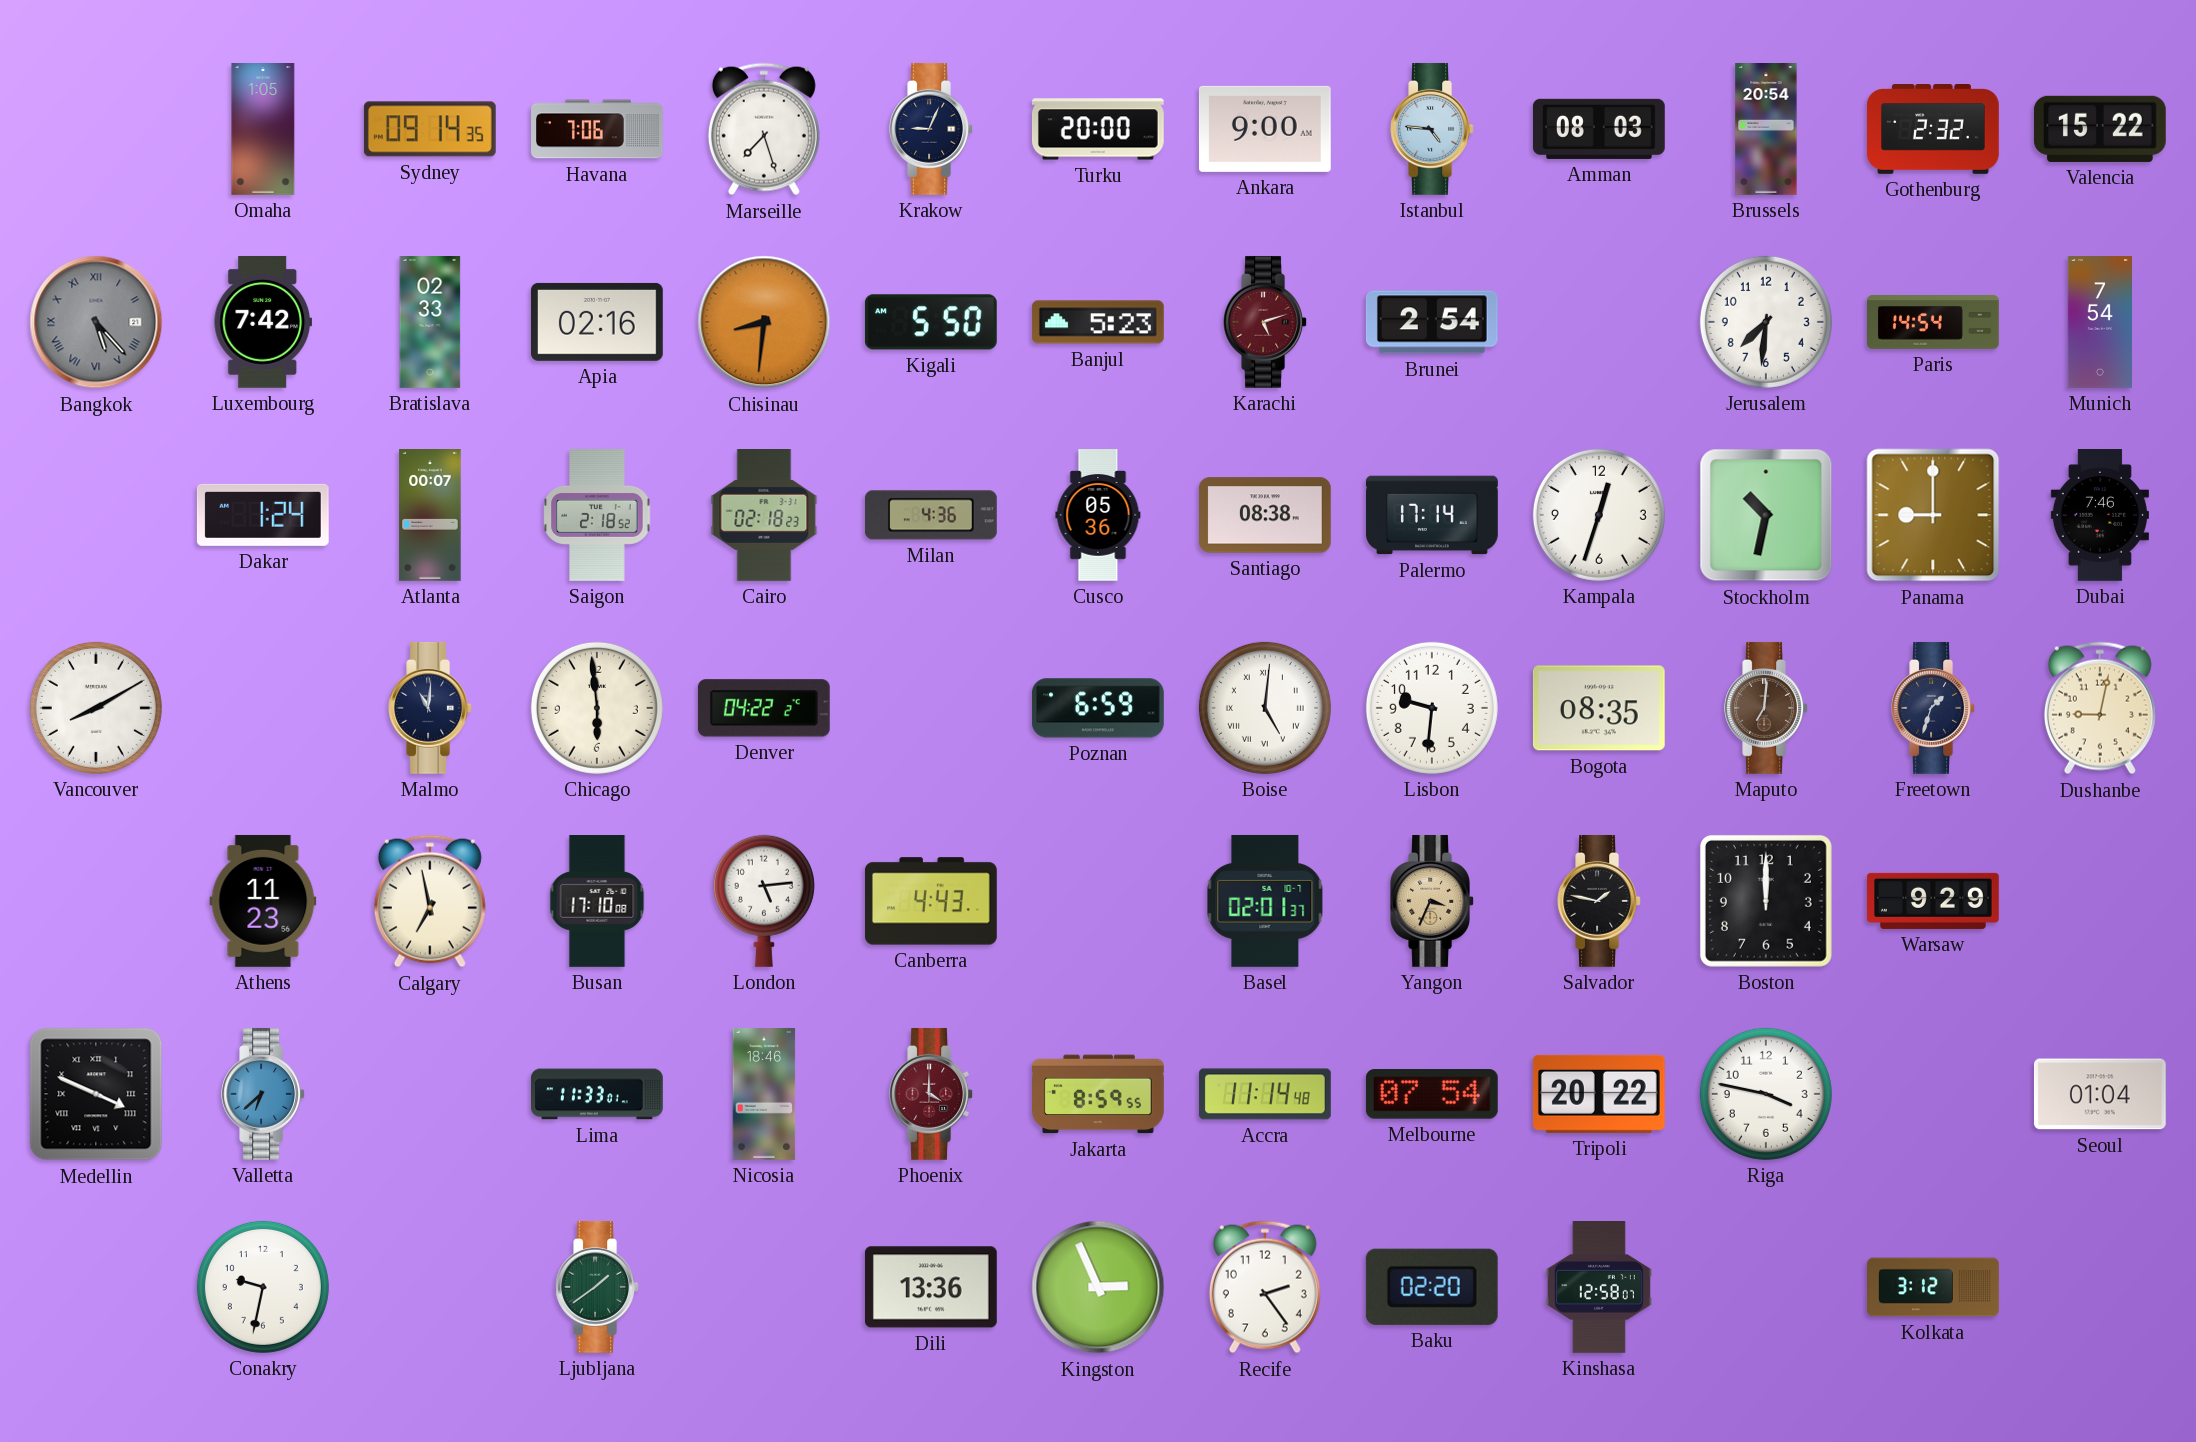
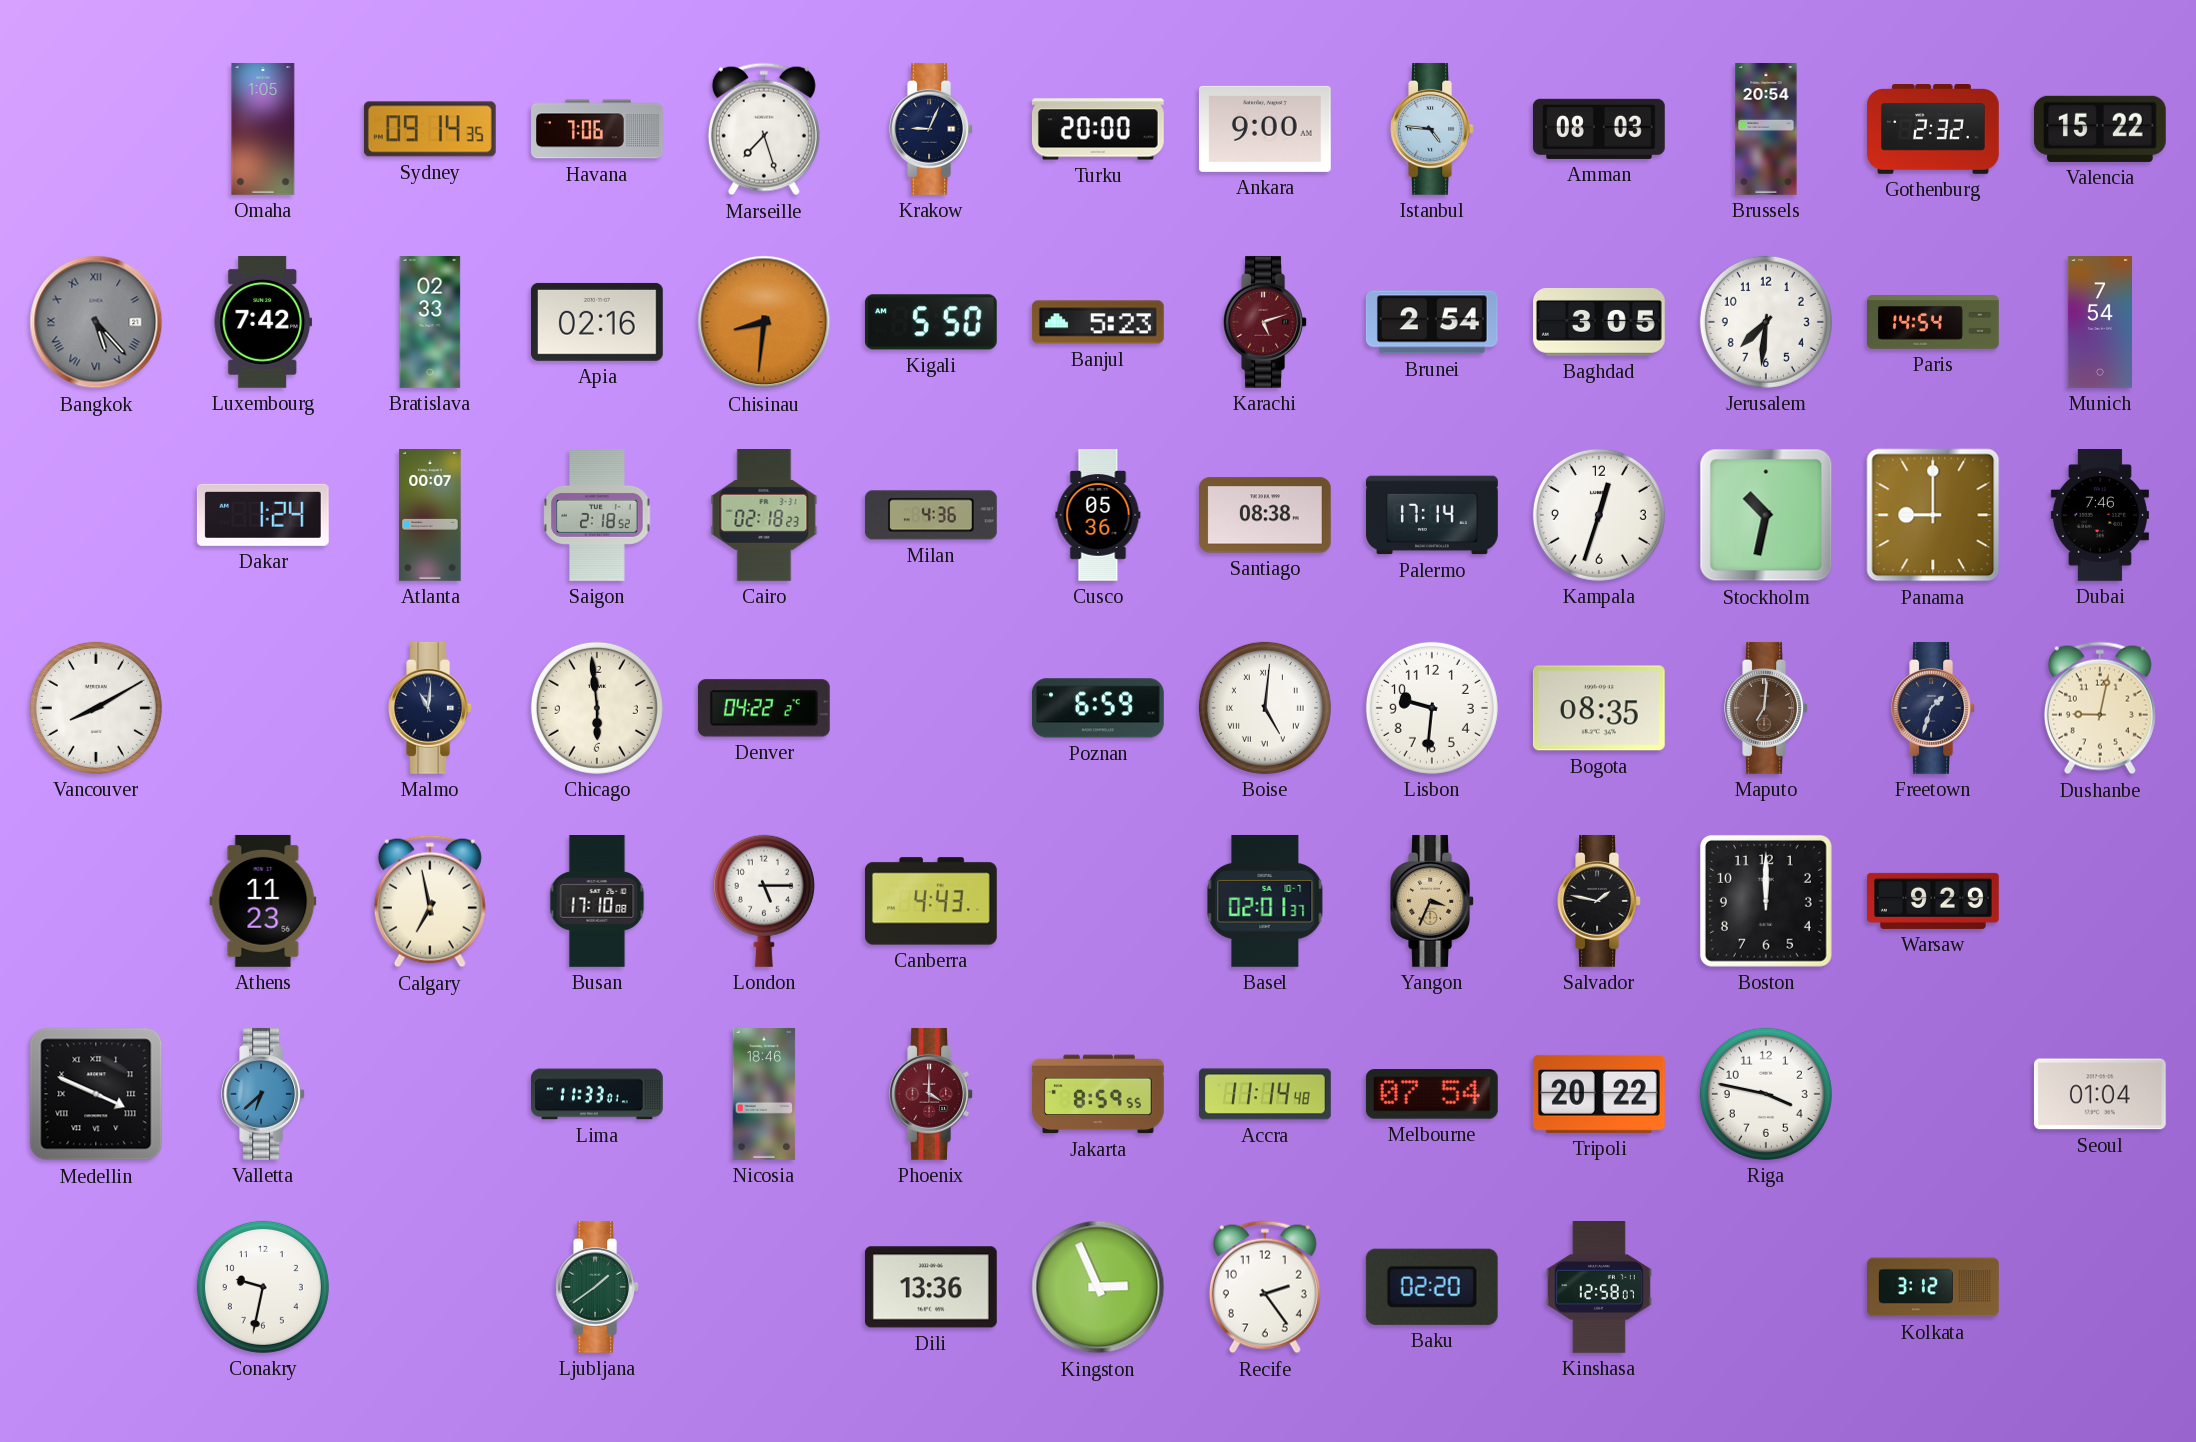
Baghdad: none -> 3:05
London: 5:14 -> 5:15
